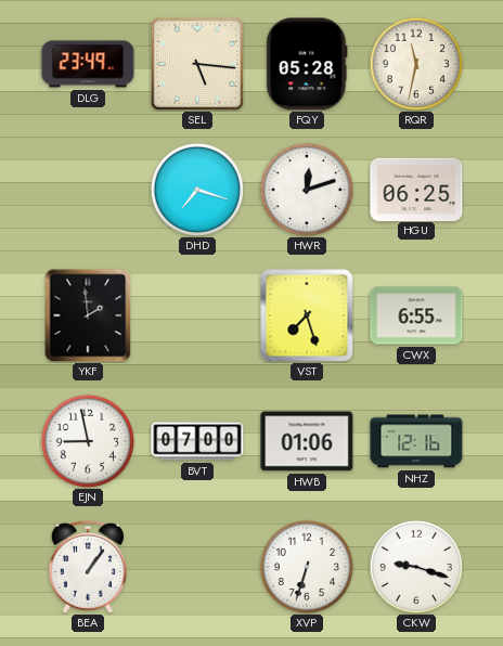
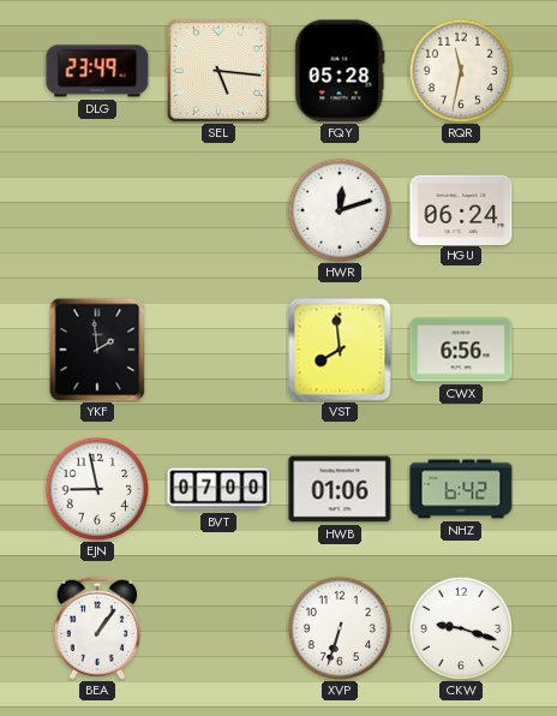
DHD: 7:18 -> none
HGU: 06:25 -> 06:24
VST: 7:27 -> 7:59
CWX: 6:55 -> 6:56
NHZ: 12:16 -> 6:42
